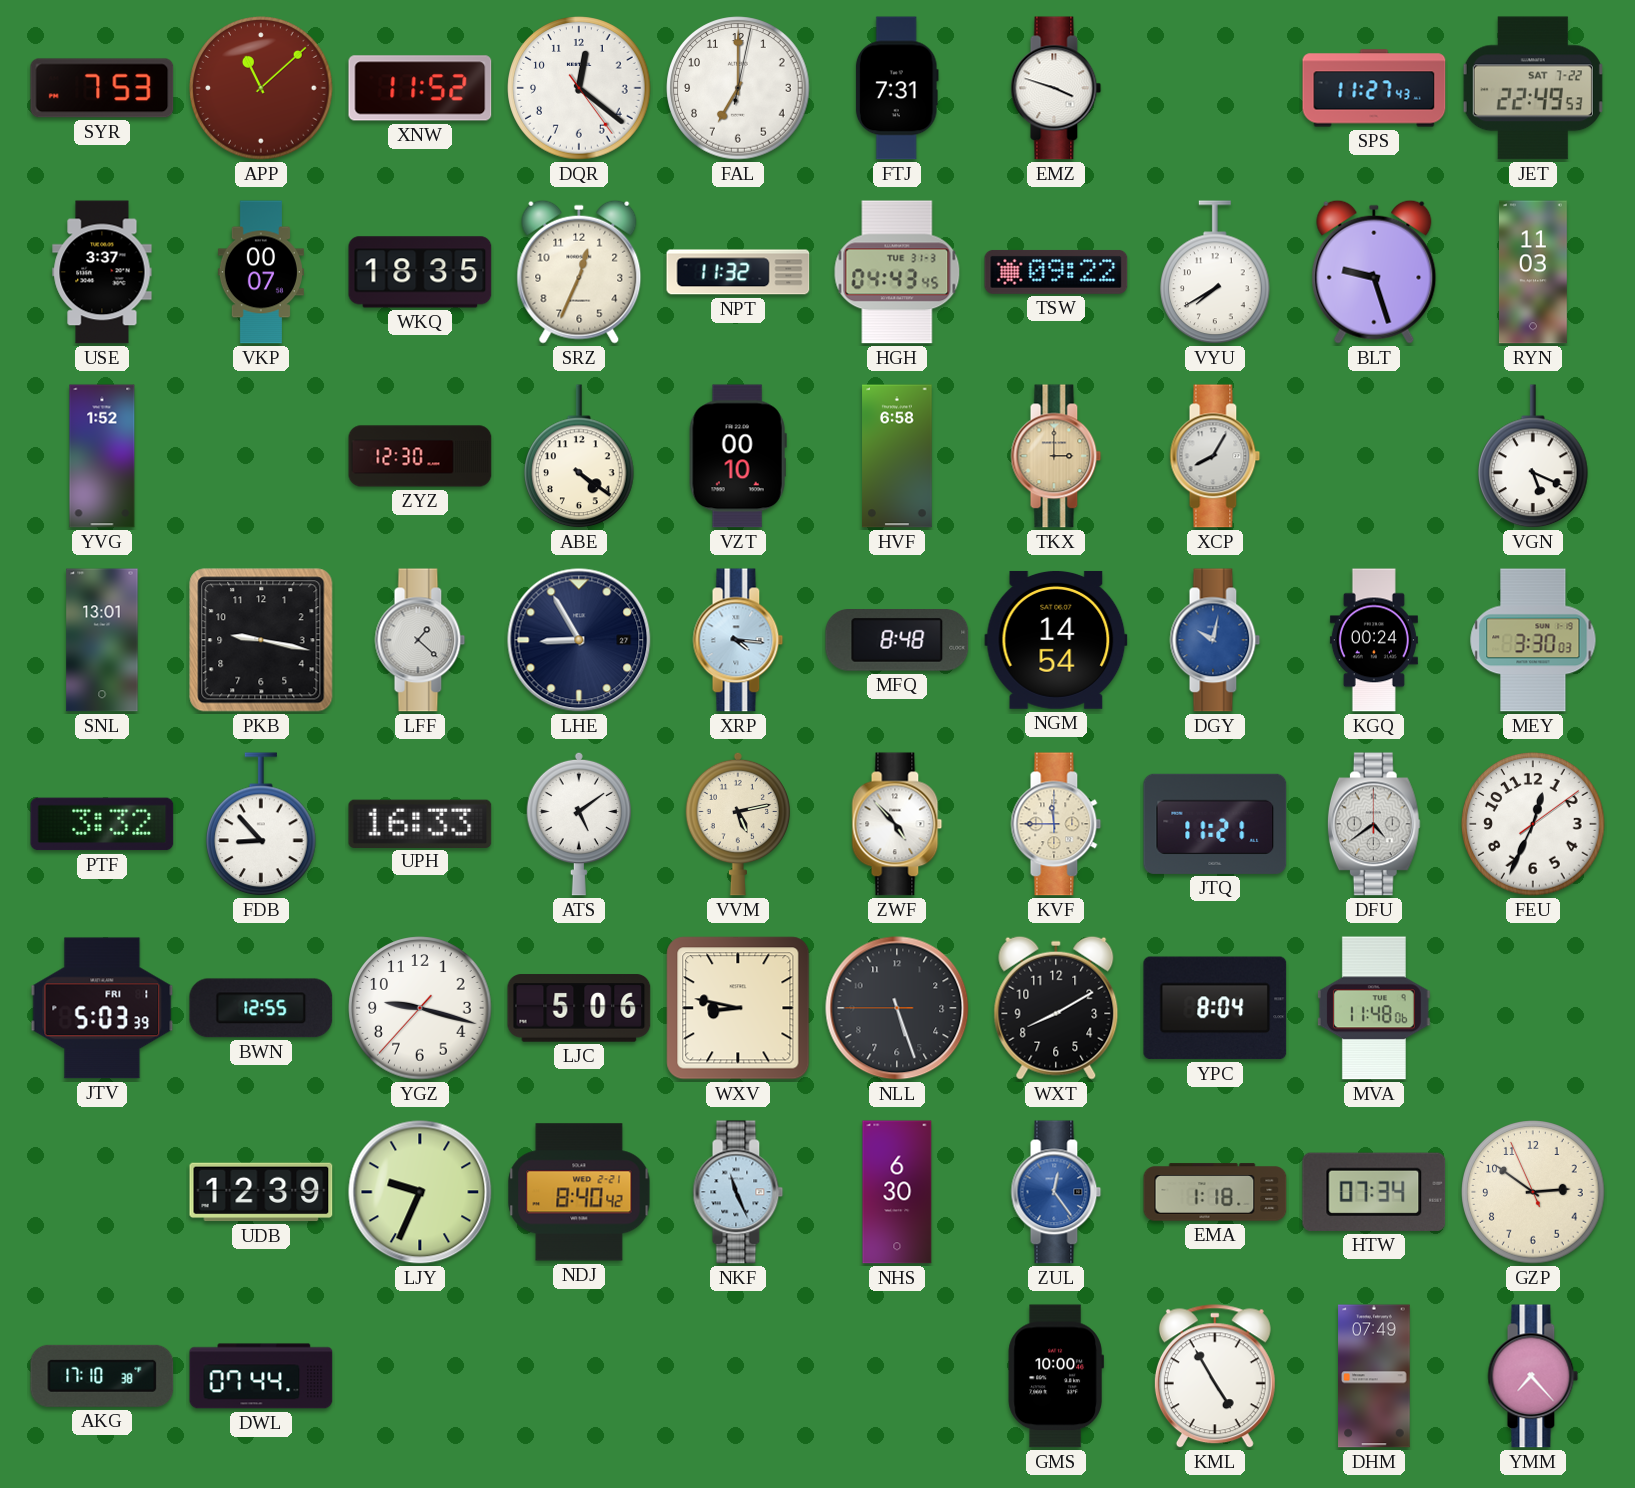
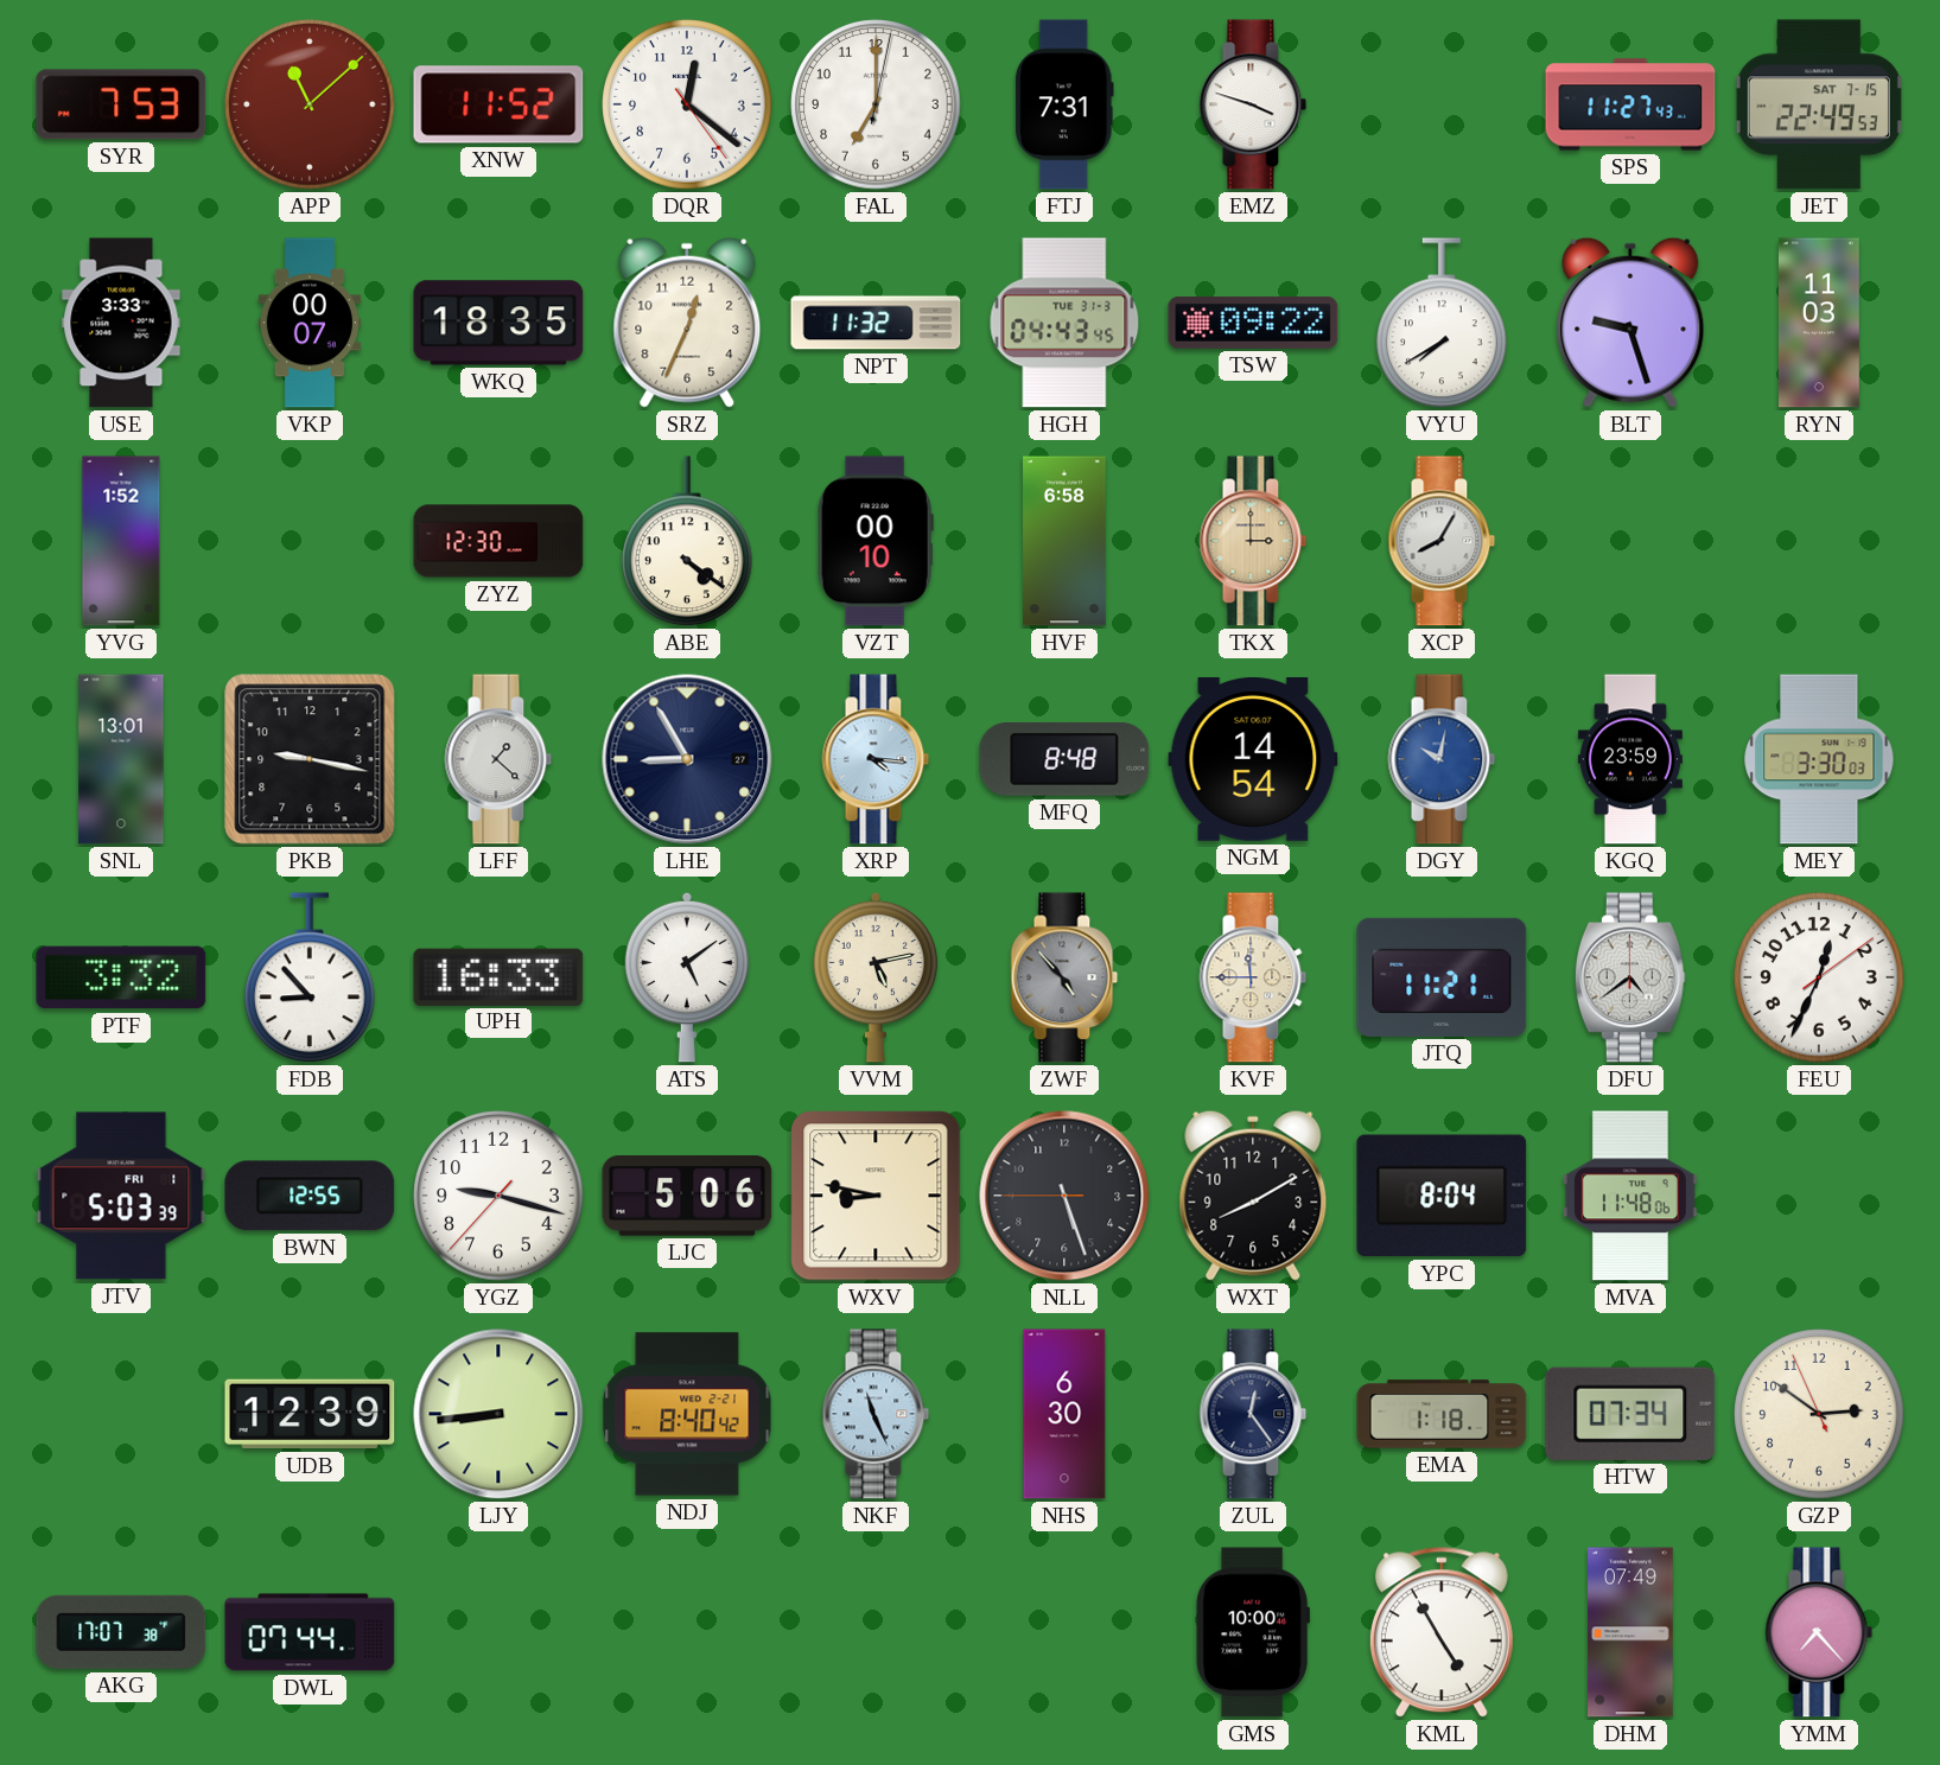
JET date: SAT 7-22 -> SAT 7-15
USE: 3:37 -> 3:33
VGN: 5:19 -> none
KGQ: 00:24 -> 23:59
ZWF dial: white -> grey
LJY: 9:34 -> 8:44
ZUL dial: blue -> navy
AKG: 17:10 -> 17:07
